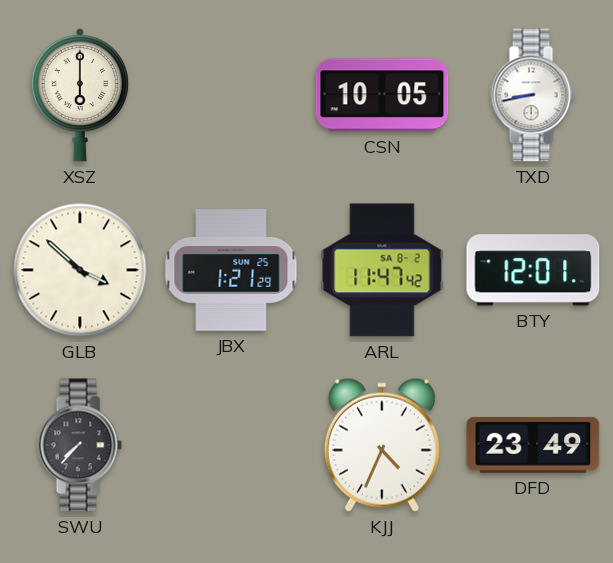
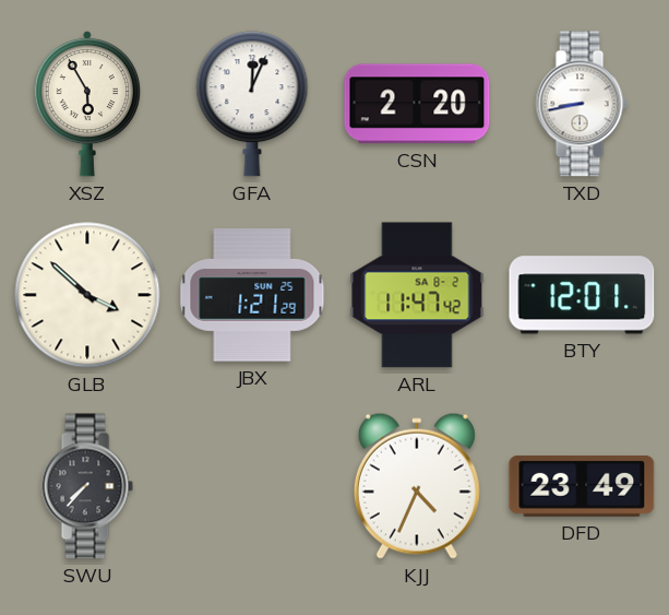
XSZ: 6:00 -> 5:55
GFA: none -> 12:04
CSN: 10:05 -> 2:20
